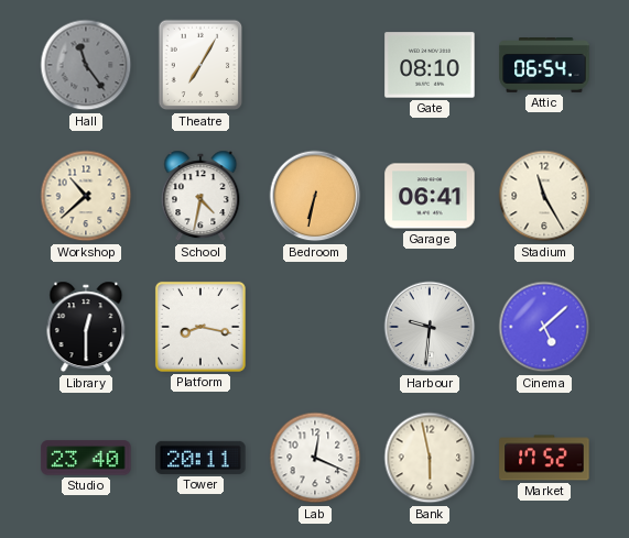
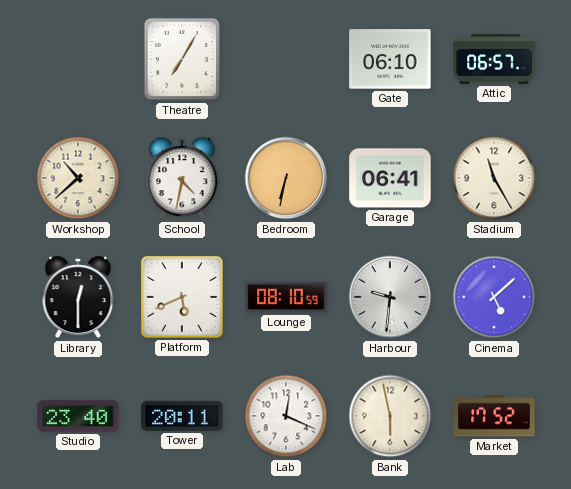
Hall: 11:24 -> none
Gate: 08:10 -> 06:10
Attic: 06:54 -> 06:57
Platform: 8:17 -> 5:41
Lounge: none -> 08:10
